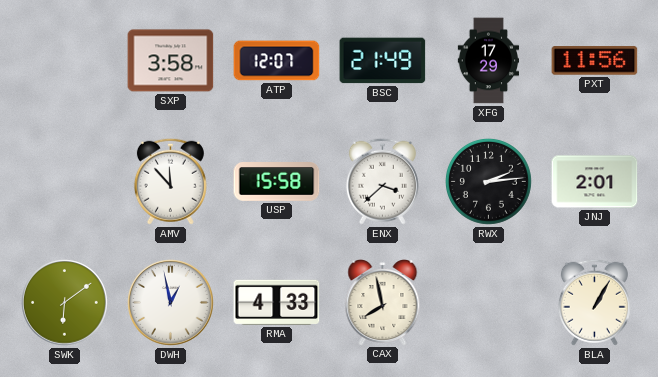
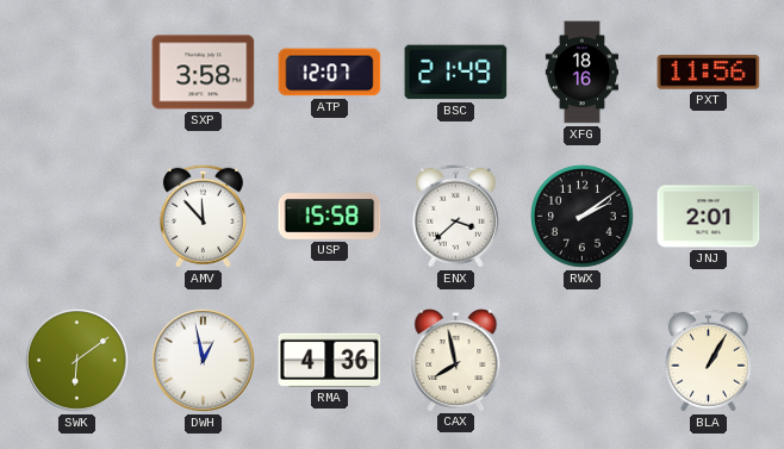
XFG: 17:29 -> 18:16
RWX: 2:14 -> 2:09
RMA: 4:33 -> 4:36
